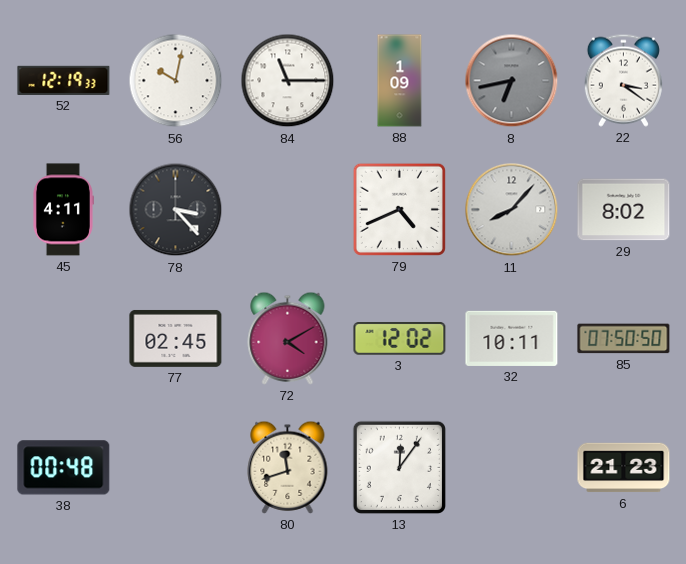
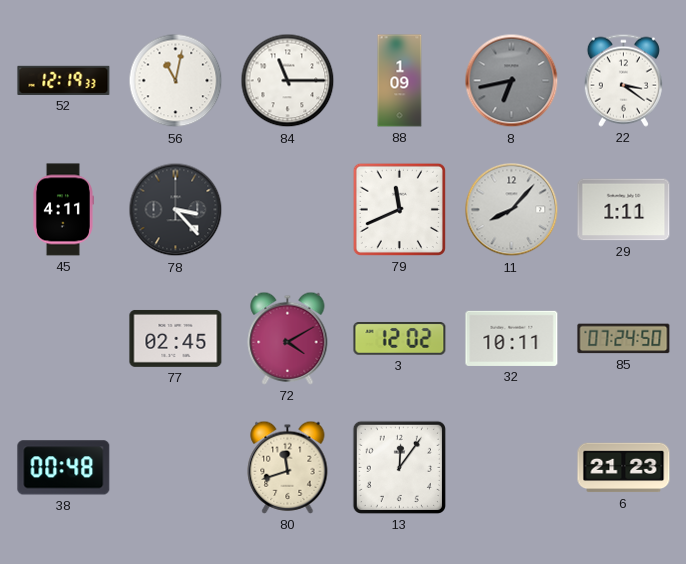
56: 10:02 -> 11:02
79: 4:41 -> 11:41
29: 8:02 -> 1:11
85: 07:50 -> 07:24
